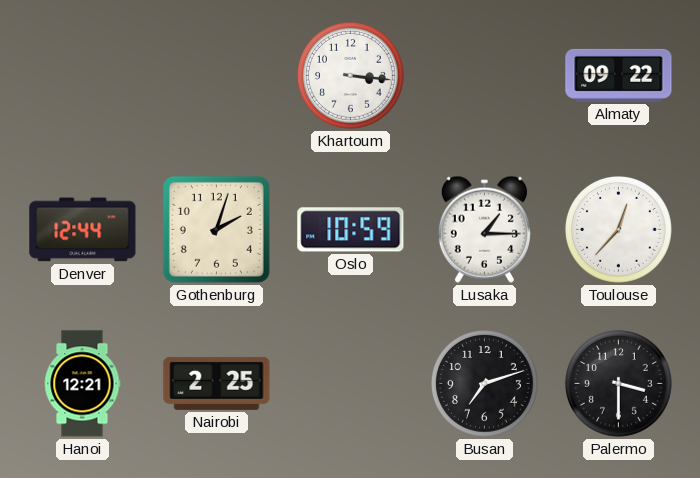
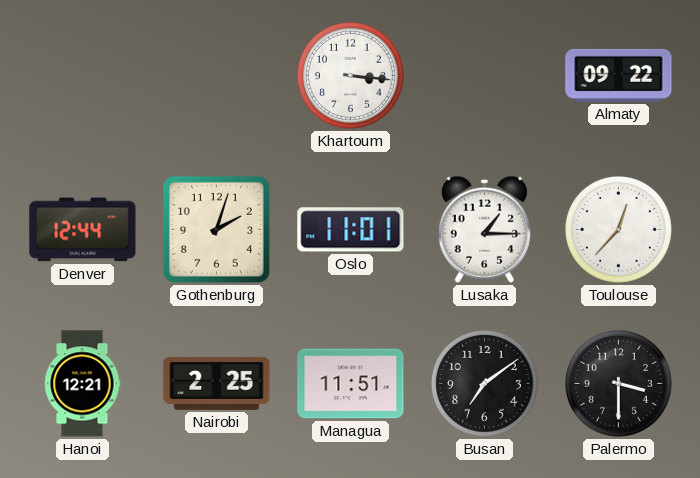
Oslo: 10:59 -> 11:01
Managua: none -> 11:51
Busan: 7:12 -> 7:09
